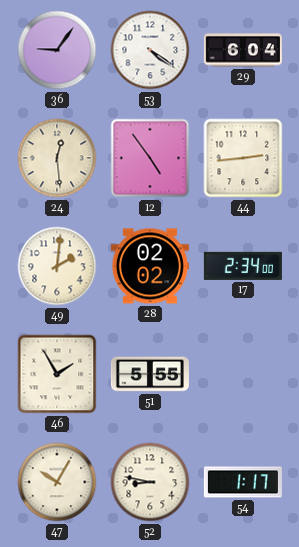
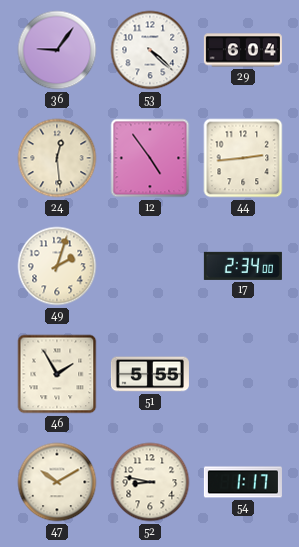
53: 4:21 -> 4:22
49: 2:01 -> 2:03
28: 02:02 -> none
47: 10:05 -> 10:10
